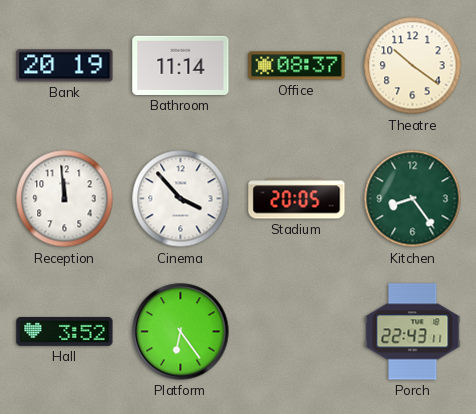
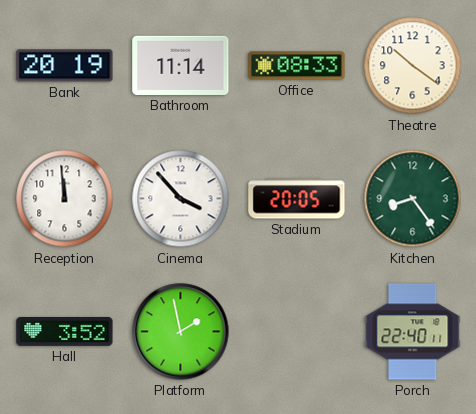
Office: 08:37 -> 08:33
Platform: 6:24 -> 1:58
Porch: 22:43 -> 22:40
